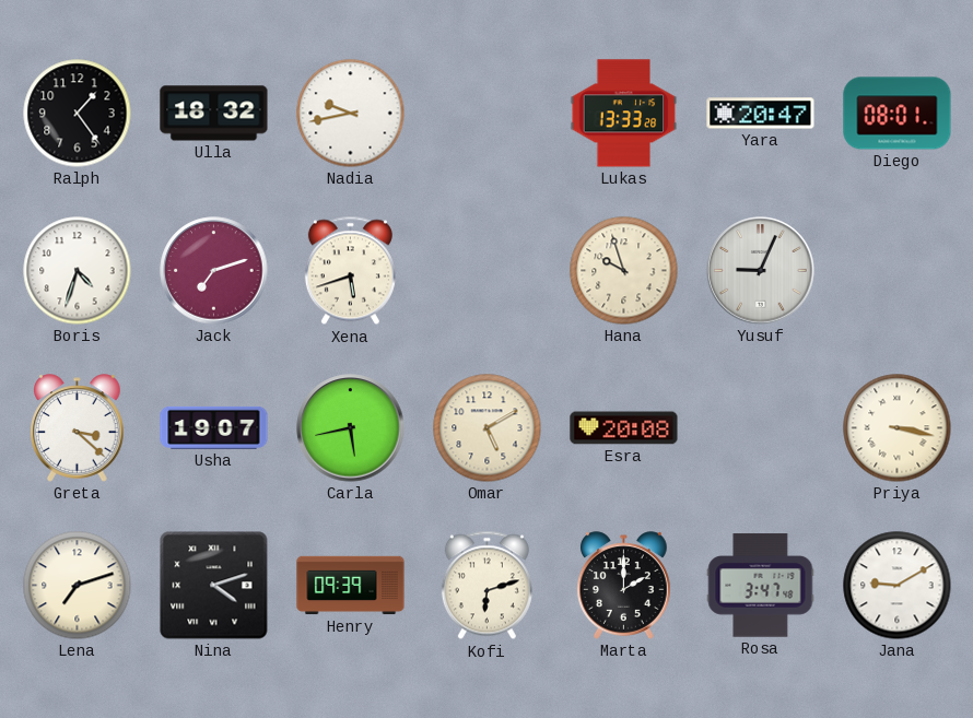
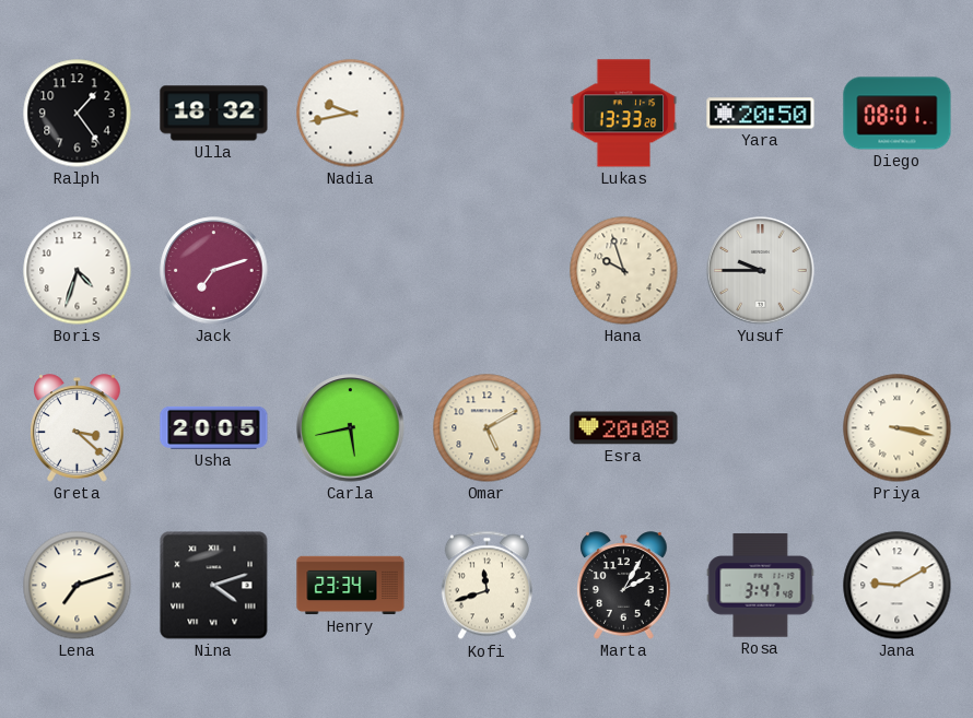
Yara: 20:47 -> 20:50
Xena: 5:42 -> none
Yusuf: 9:04 -> 9:45
Usha: 19:07 -> 20:05
Henry: 09:39 -> 23:34
Kofi: 6:12 -> 11:42
Marta: 2:00 -> 2:05
